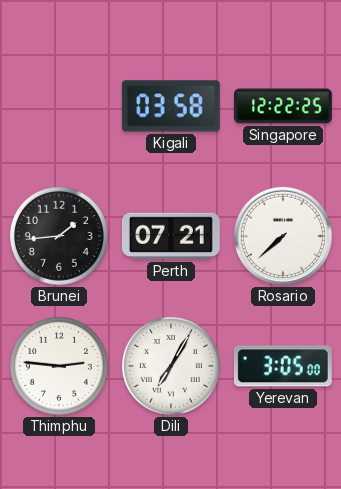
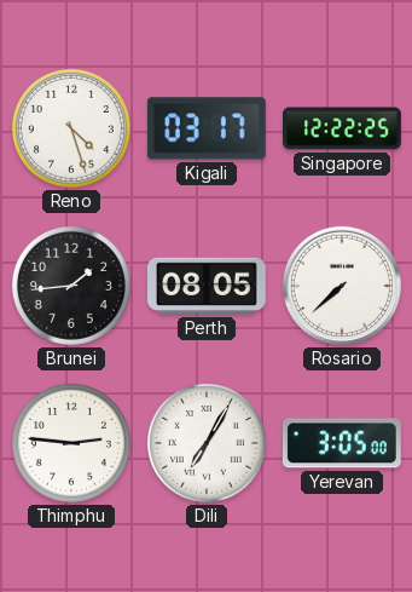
Reno: none -> 4:27
Kigali: 03:58 -> 03:17
Perth: 07:21 -> 08:05
